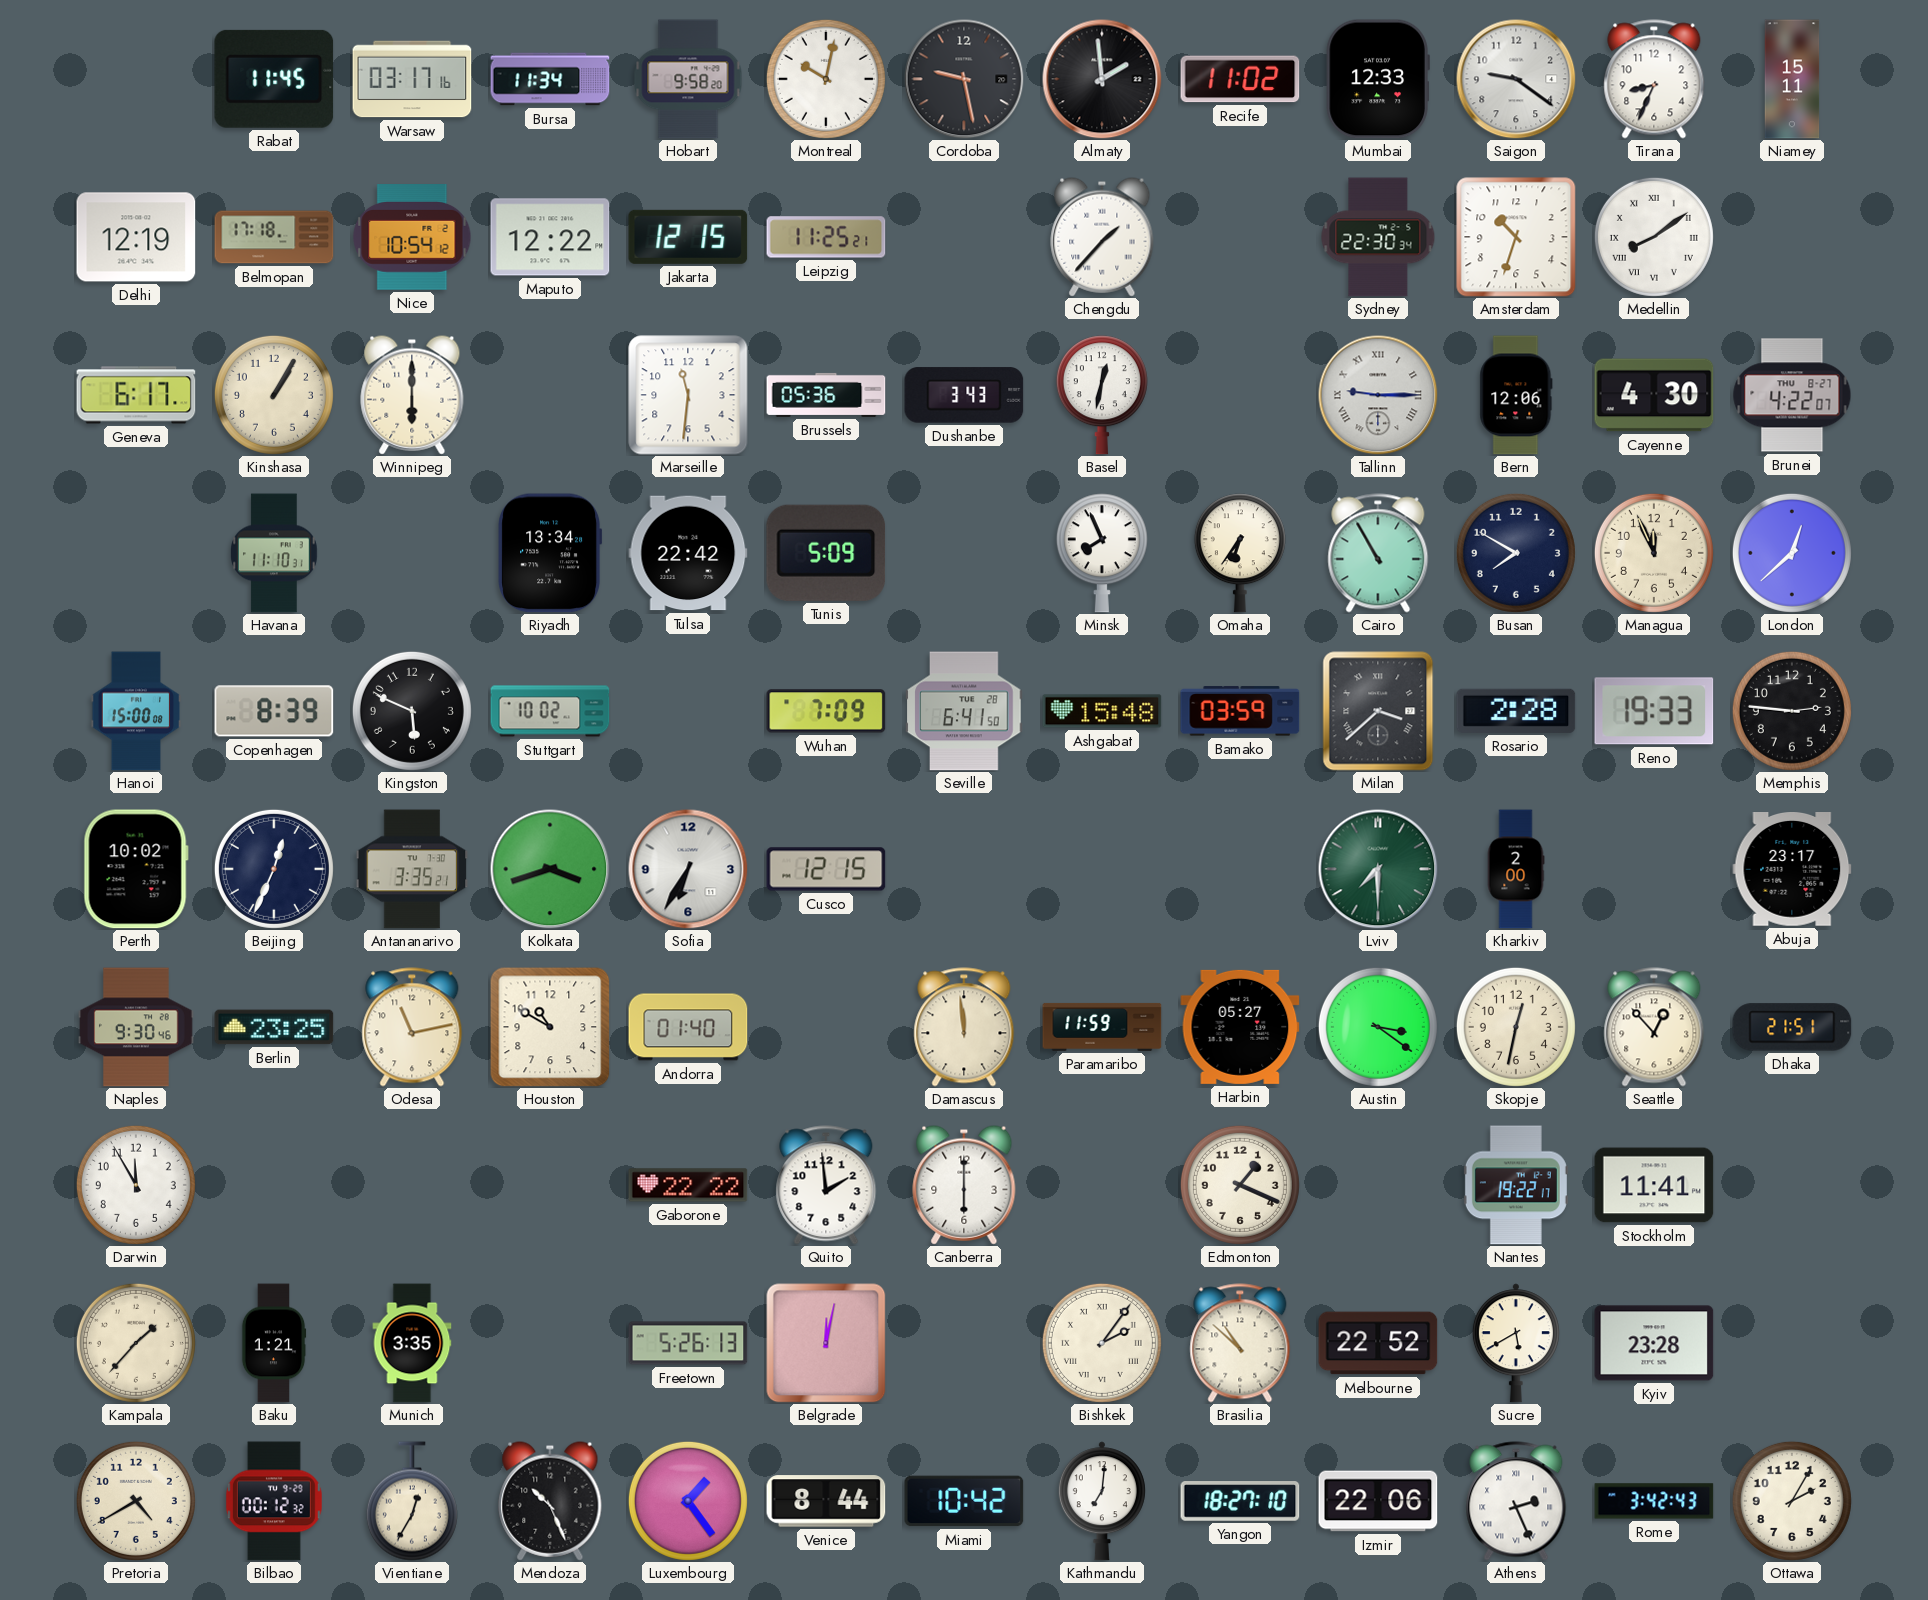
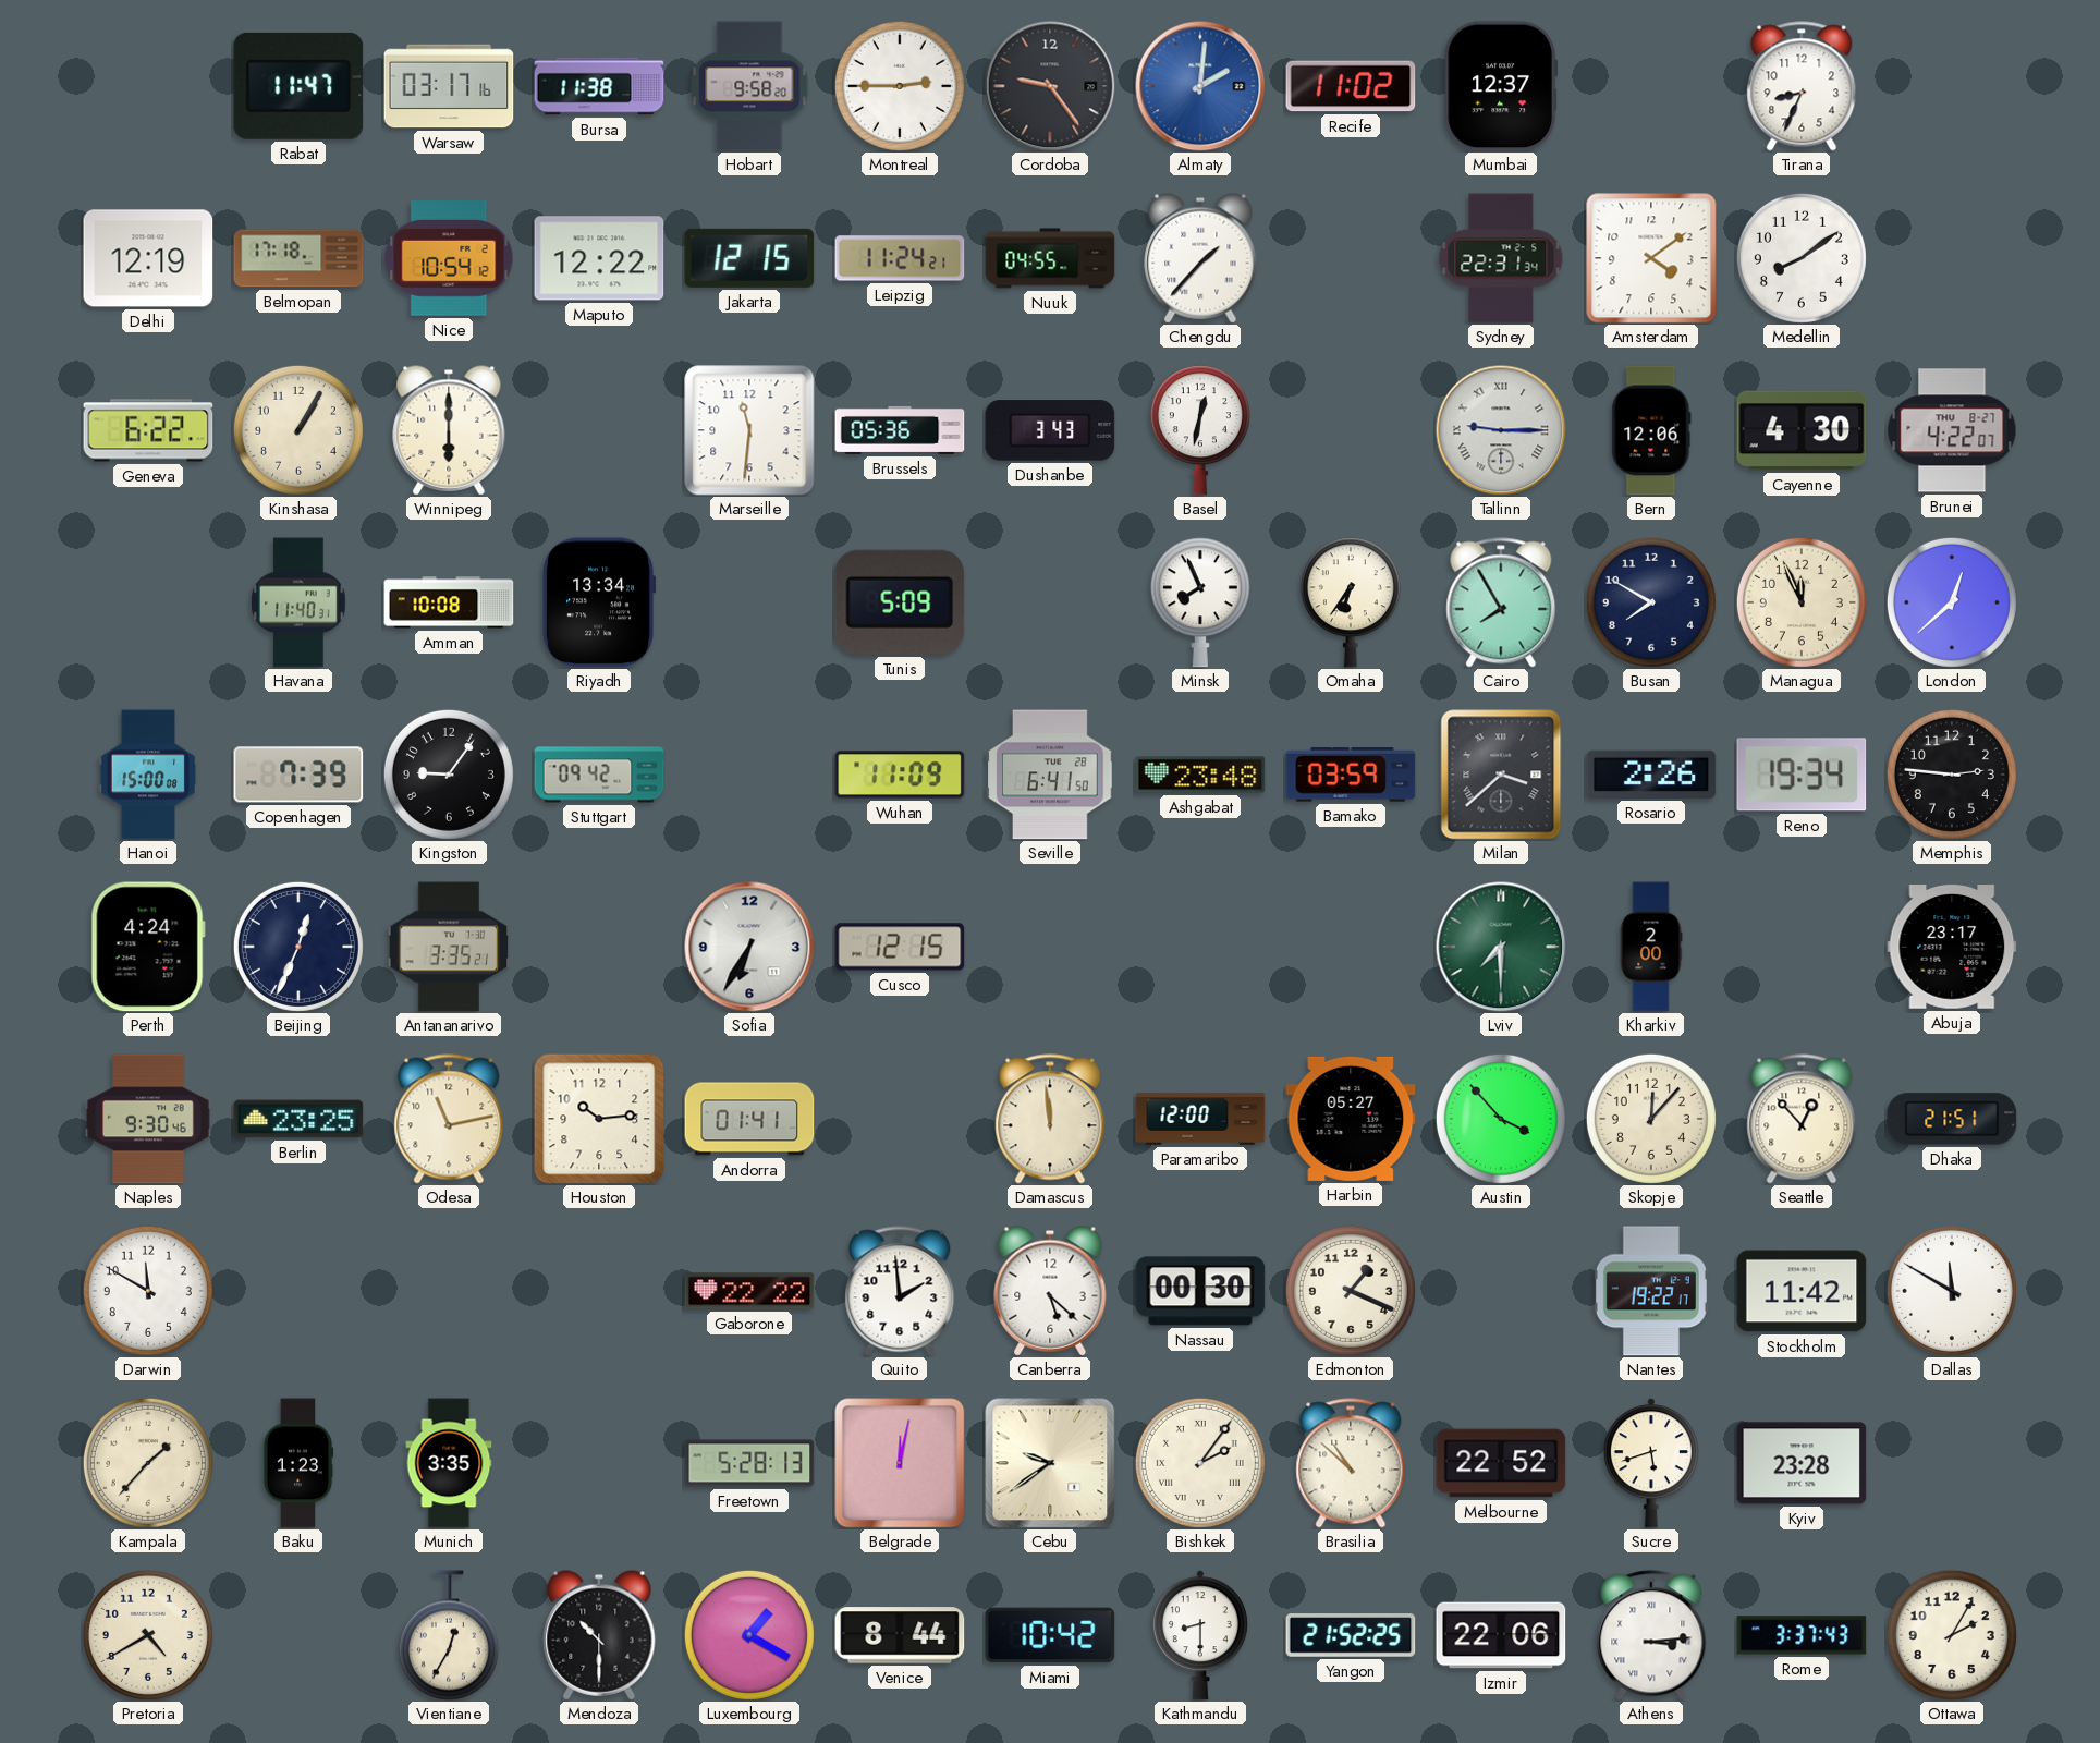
Rabat: 11:45 -> 11:47
Bursa: 11:34 -> 11:38
Montreal: 10:02 -> 2:45
Cordoba: 9:28 -> 9:24
Almaty: 1:59 -> 2:01
Almaty dial: black -> blue
Mumbai: 12:33 -> 12:37
Saigon: 9:21 -> none
Niamey: 15:11 -> none
Leipzig: 11:25 -> 11:24
Nuuk: none -> 04:55
Sydney: 22:30 -> 22:31
Amsterdam: 10:33 -> 4:09
Medellin numerals: Roman -> Arabic
Geneva: 6:17 -> 6:22
Havana: 11:10 -> 11:40
Amman: none -> 10:08
Tulsa: 22:42 -> none
Cairo: 10:55 -> 7:55
Copenhagen: 8:39 -> 7:39
Kingston: 5:49 -> 9:06
Stuttgart: 10:02 -> 09:42
Wuhan: 7:09 -> 11:09
Ashgabat: 15:48 -> 23:48
Rosario: 2:28 -> 2:26
Reno: 19:33 -> 19:34
Perth: 10:02 -> 4:24
Kolkata: 3:42 -> none
Houston: 10:50 -> 10:14
Andorra: 01:40 -> 01:41
Paramaribo: 11:59 -> 12:00
Austin: 3:21 -> 3:53
Skopje: 12:32 -> 12:07
Darwin: 11:55 -> 11:50
Canberra: 6:00 -> 5:22
Nassau: none -> 00:30
Stockholm: 11:41 -> 11:42
Dallas: none -> 11:50
Baku: 1:21 -> 1:23
Freetown: 5:26 -> 5:28
Cebu: none -> 9:39
Sucre: 5:40 -> 5:42
Bilbao: 00:12 -> none
Mendoza: 10:26 -> 10:30
Luxembourg: 1:24 -> 1:20
Kathmandu: 7:01 -> 8:30
Yangon: 18:27 -> 21:52
Athens: 2:26 -> 3:14
Rome: 3:42 -> 3:37
